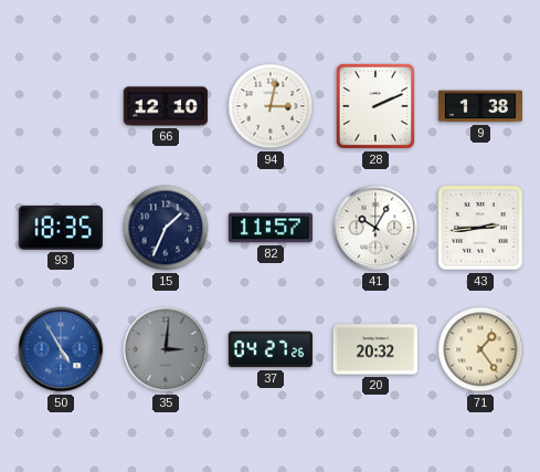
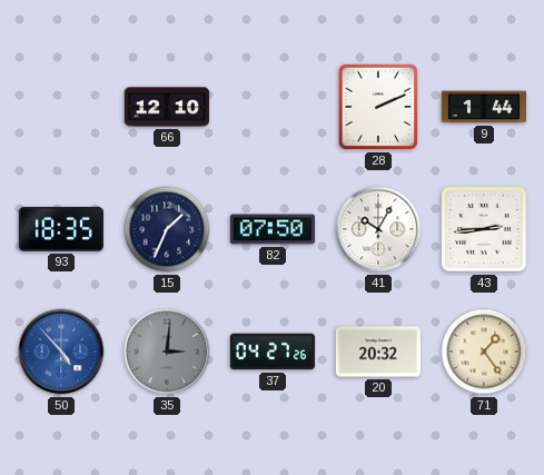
94: 3:02 -> none
9: 1:38 -> 1:44
82: 11:57 -> 07:50
50: 4:55 -> 4:53
